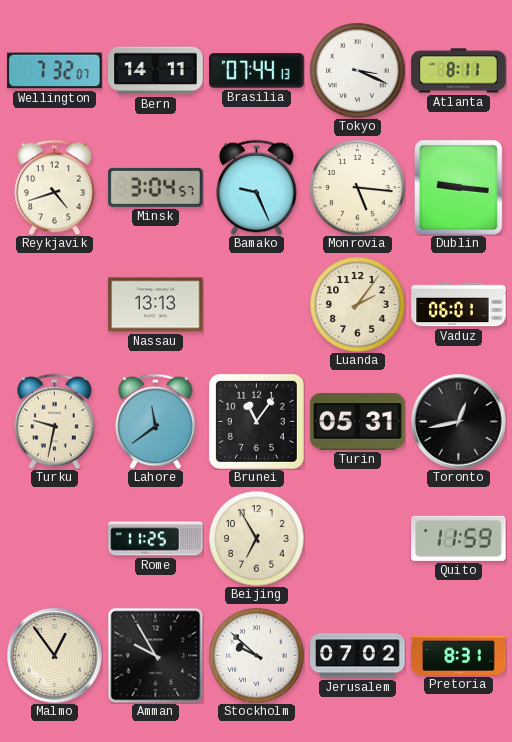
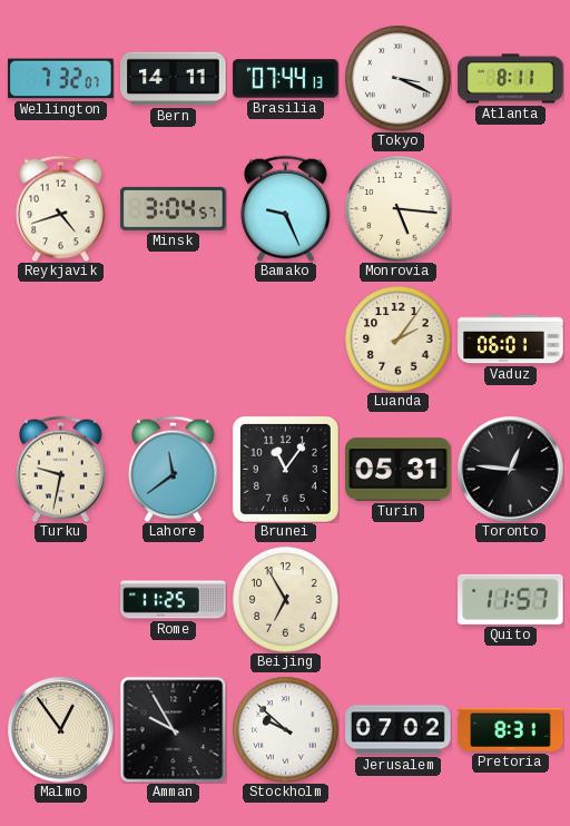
Dublin: 9:16 -> none
Nassau: 13:13 -> none
Toronto: 12:43 -> 12:46
Quito: 11:59 -> 11:57
